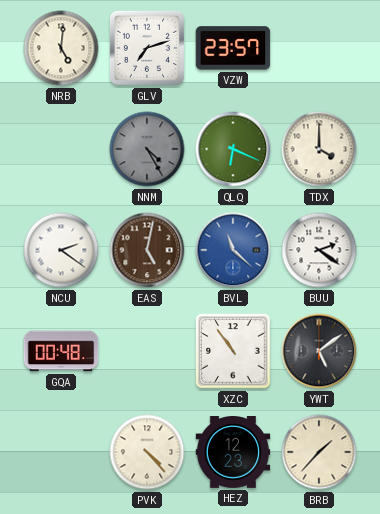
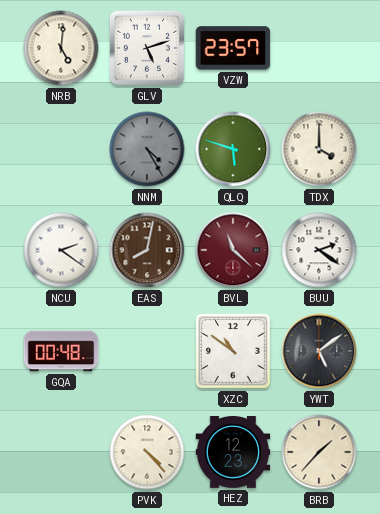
GLV: 7:12 -> 5:12
QLQ: 6:19 -> 5:48
EAS: 5:02 -> 8:02
BVL dial: blue -> burgundy
XZC: 10:54 -> 10:51
